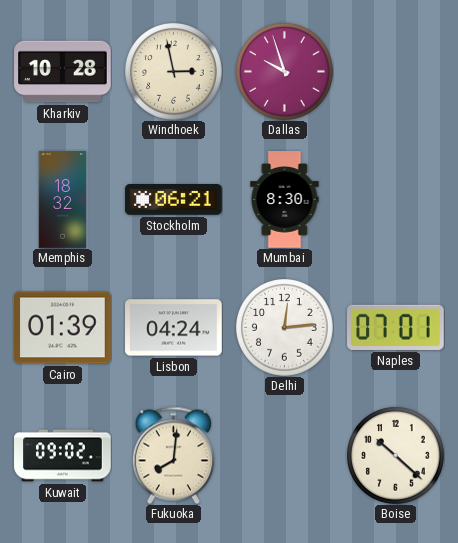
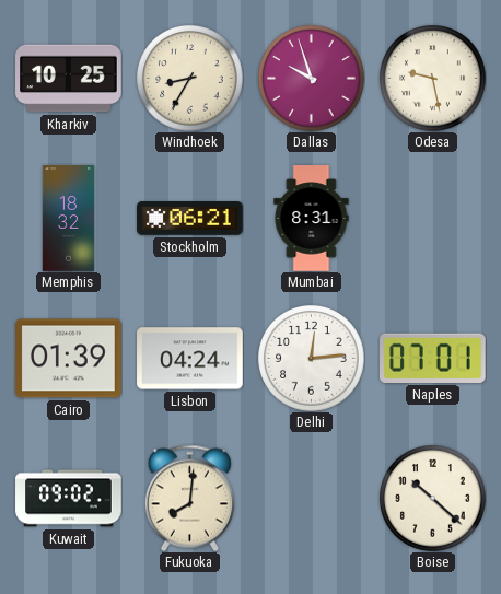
Kharkiv: 10:28 -> 10:25
Windhoek: 2:58 -> 8:35
Odesa: none -> 9:28
Mumbai: 8:30 -> 8:31
